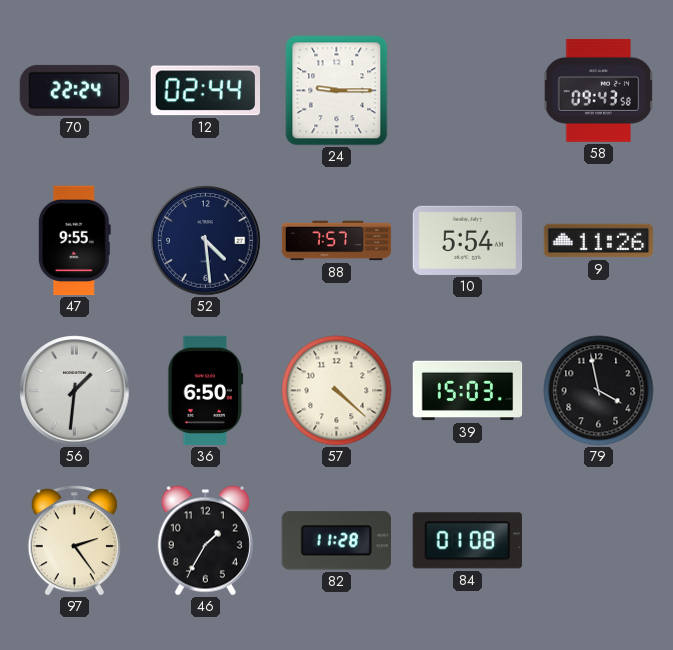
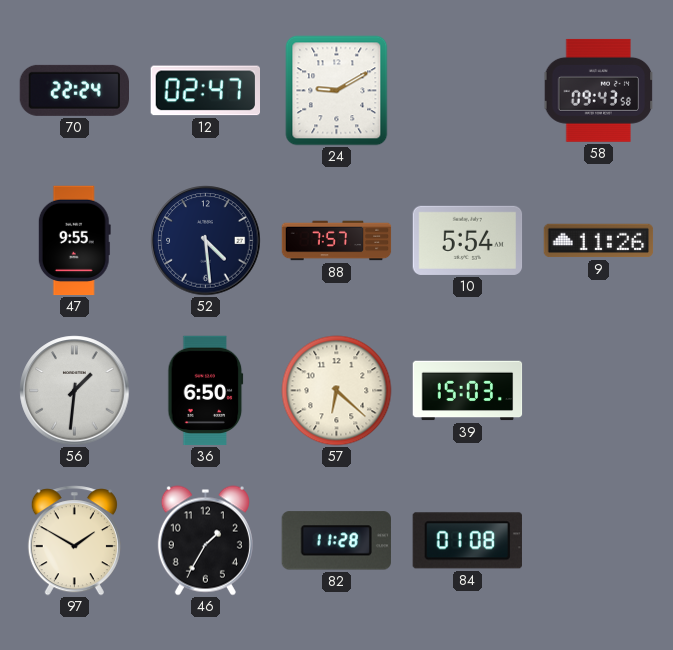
12: 02:44 -> 02:47
24: 9:15 -> 9:10
57: 4:22 -> 6:22
79: 3:58 -> none
97: 2:24 -> 1:50
